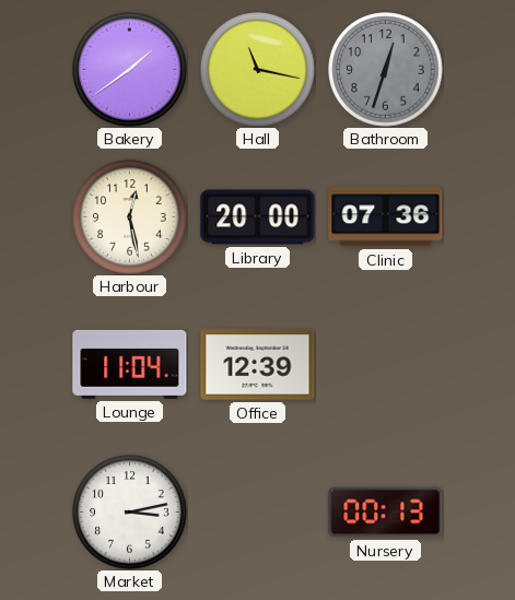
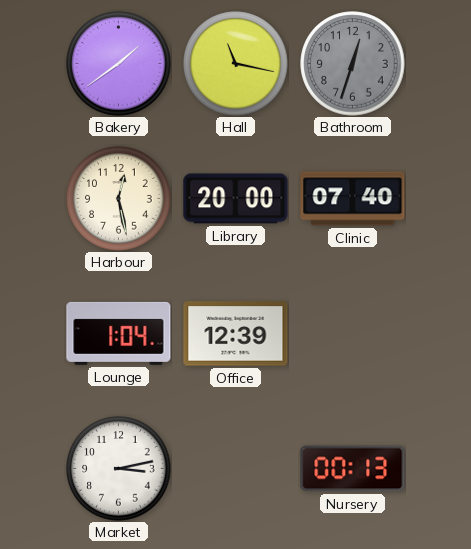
Clinic: 07:36 -> 07:40
Lounge: 11:04 -> 1:04
